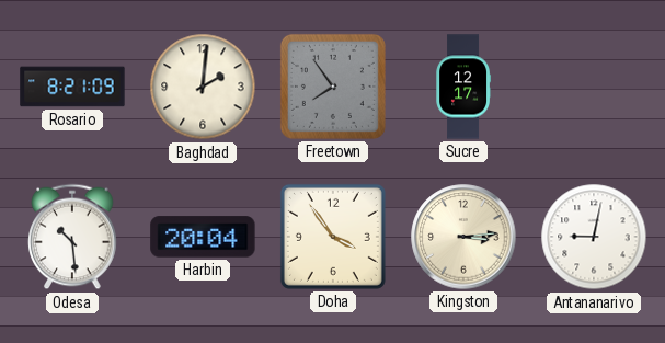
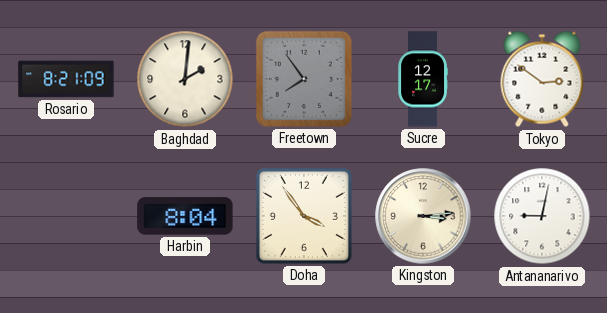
Tokyo: none -> 2:51
Odesa: 10:29 -> none
Harbin: 20:04 -> 8:04
